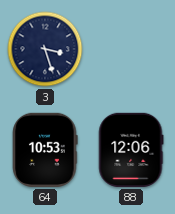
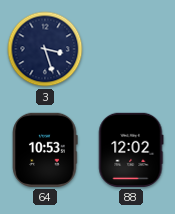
88: 12:06 -> 12:02
